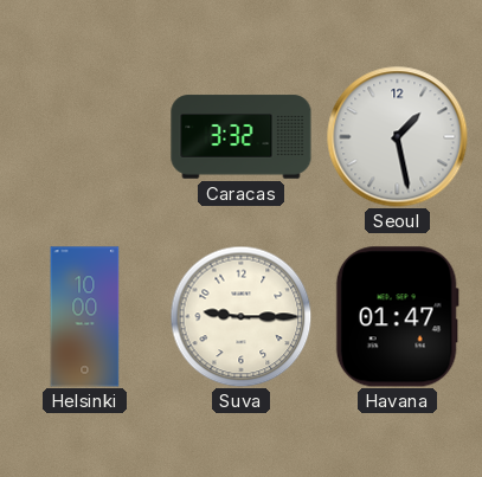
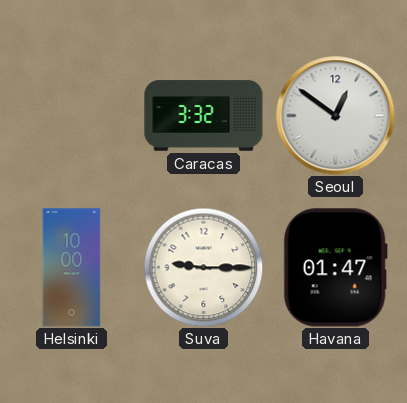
Seoul: 1:28 -> 12:51
